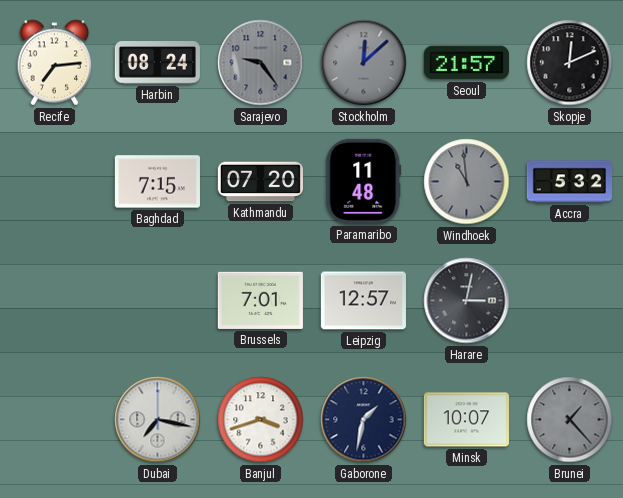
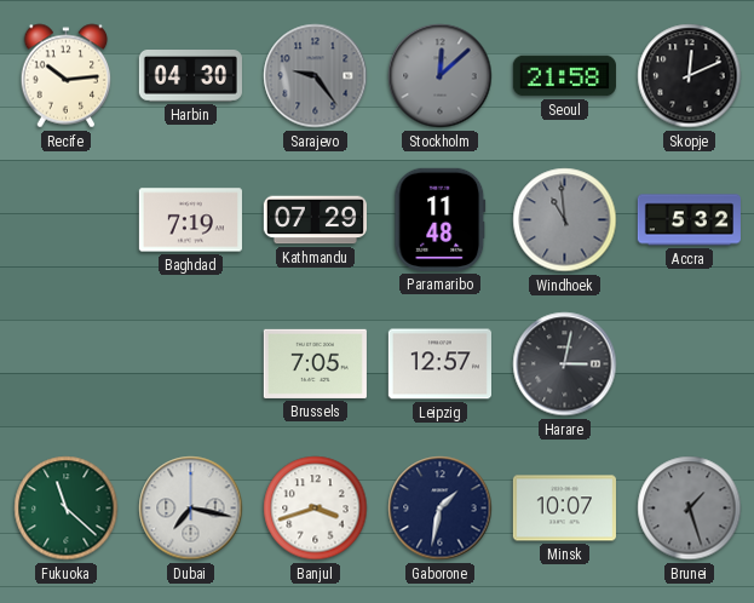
Recife: 7:14 -> 10:14
Harbin: 08:24 -> 04:30
Seoul: 21:57 -> 21:58
Baghdad: 7:15 -> 7:19
Kathmandu: 07:20 -> 07:29
Brussels: 7:01 -> 7:05
Fukuoka: none -> 11:22
Brunei: 1:23 -> 1:27
